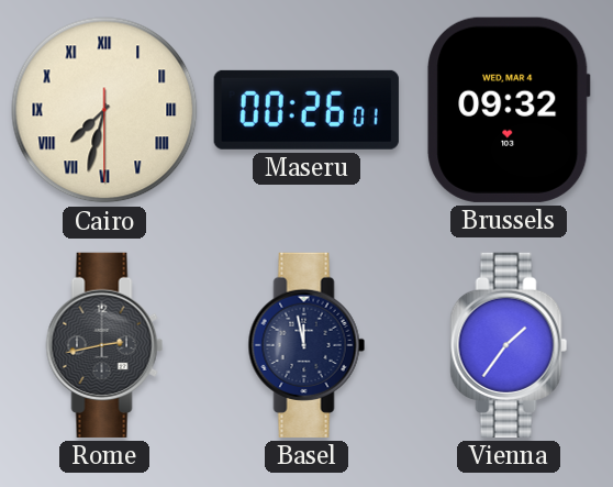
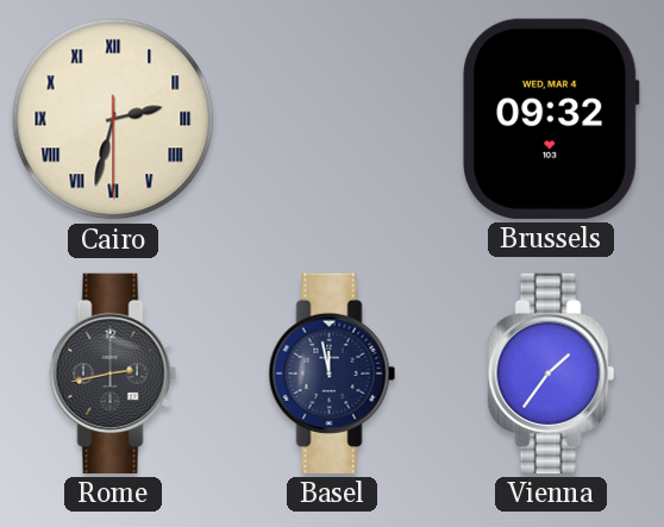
Cairo: 7:32 -> 2:32
Maseru: 00:26 -> none
